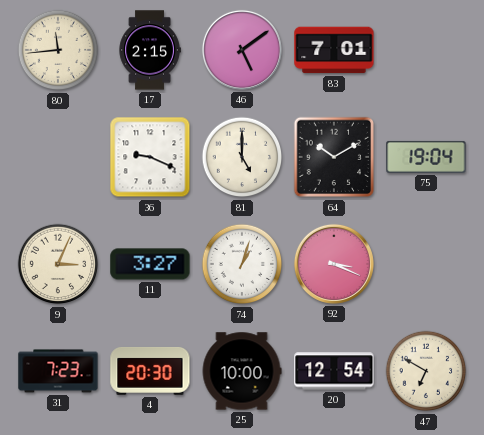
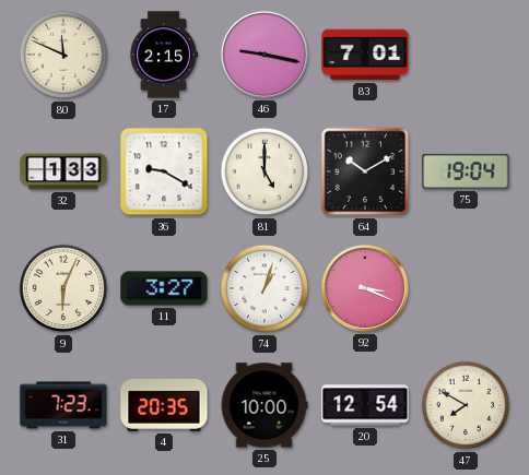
80: 11:44 -> 11:49
46: 5:09 -> 9:17
32: none -> 1:33
36: 9:19 -> 9:20
9: 3:04 -> 6:04
4: 20:30 -> 20:35
47: 6:50 -> 7:50
